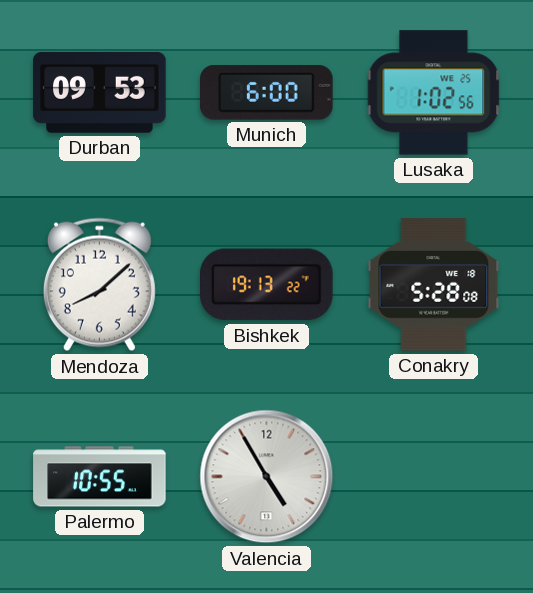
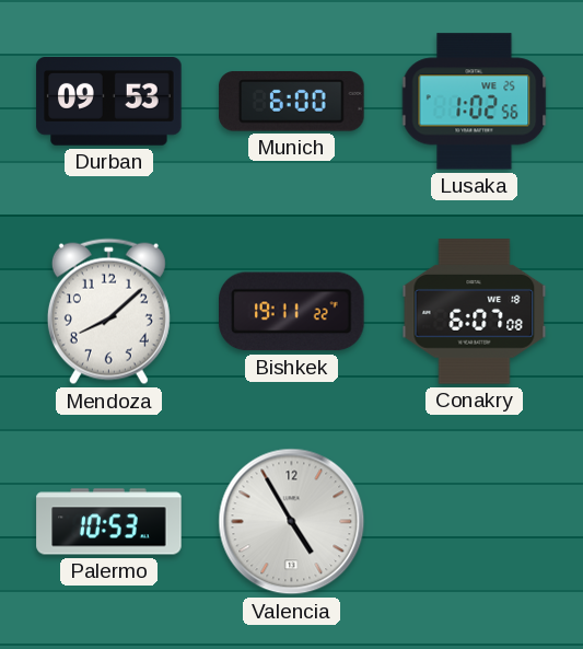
Bishkek: 19:13 -> 19:11
Conakry: 5:28 -> 6:07
Palermo: 10:55 -> 10:53
